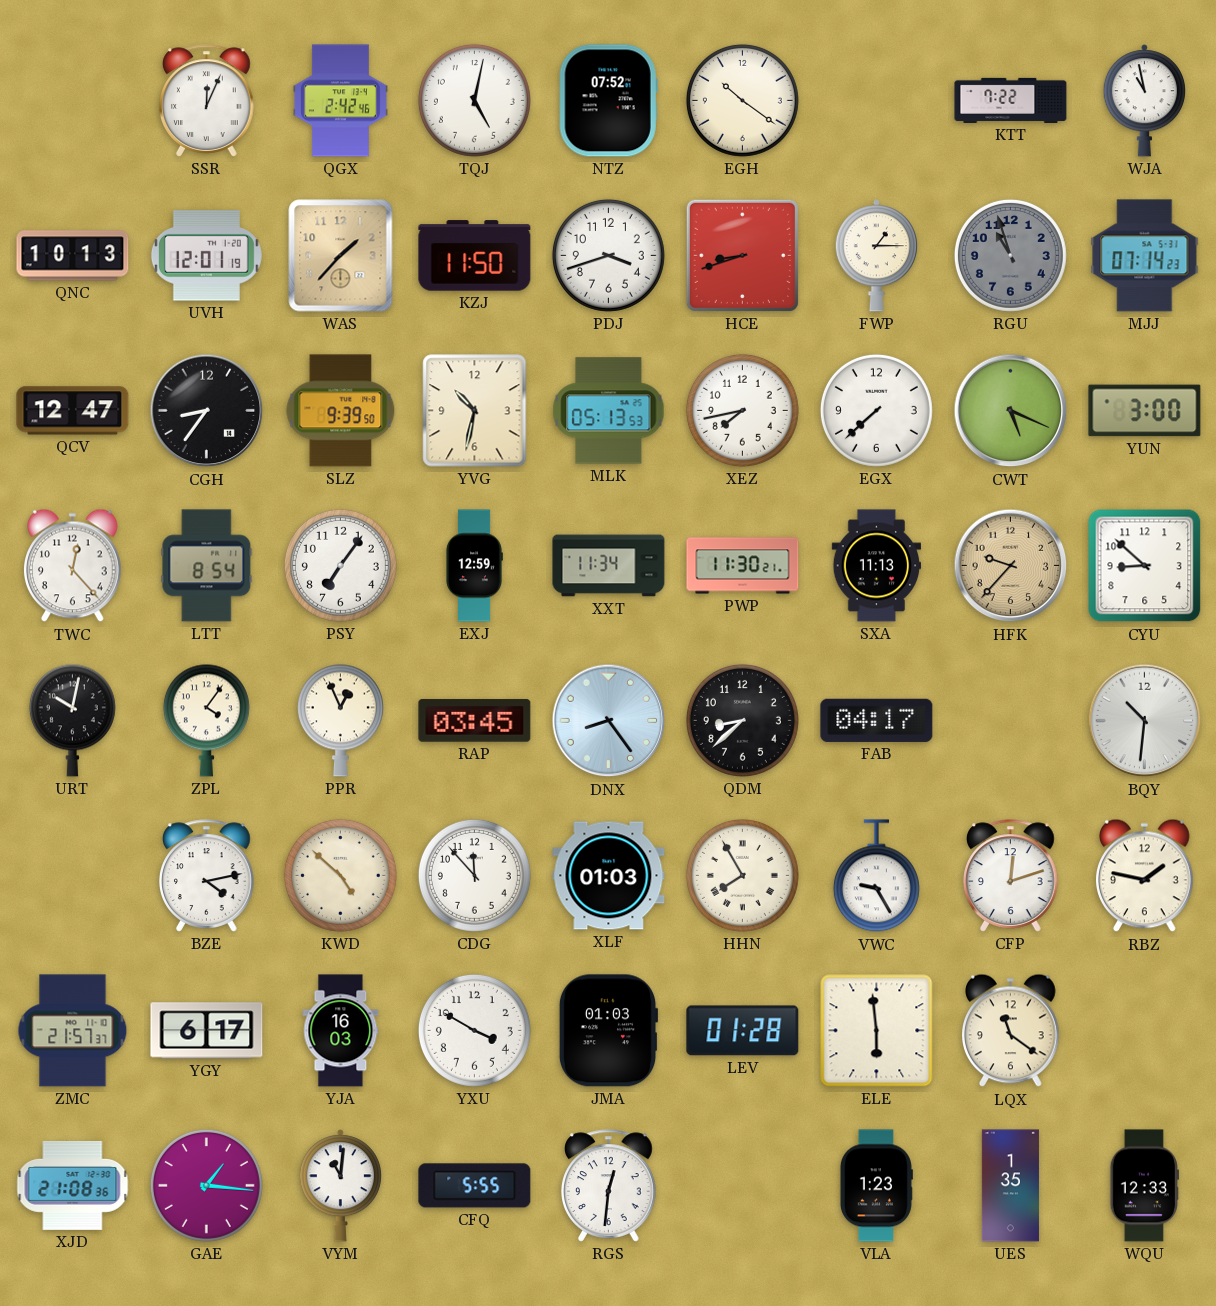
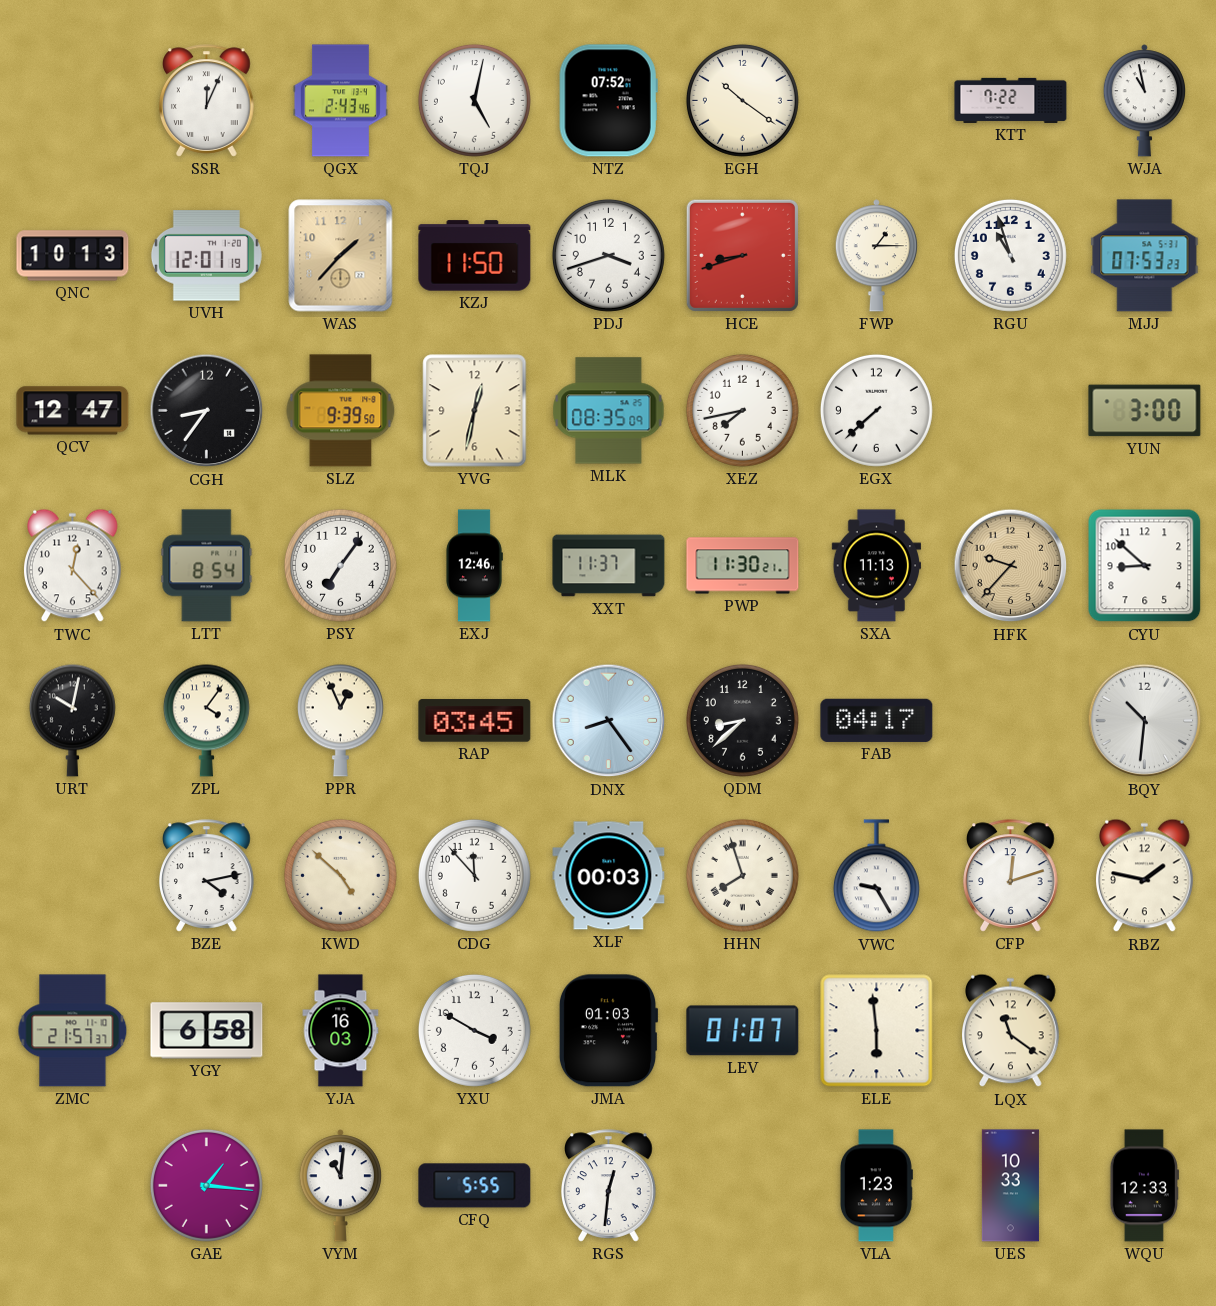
QGX: 2:42 -> 2:43
RGU dial: grey -> white
MJJ: 07:14 -> 07:53
YVG: 10:32 -> 12:32
MLK: 05:13 -> 08:35
CWT: 5:19 -> none
EXJ: 12:59 -> 12:46
XXT: 11:34 -> 11:37
XLF: 01:03 -> 00:03
HHN: 7:55 -> 7:57
YGY: 6:17 -> 6:58
LEV: 01:28 -> 01:07
XJD: 21:08 -> none
UES: 1:35 -> 10:33
